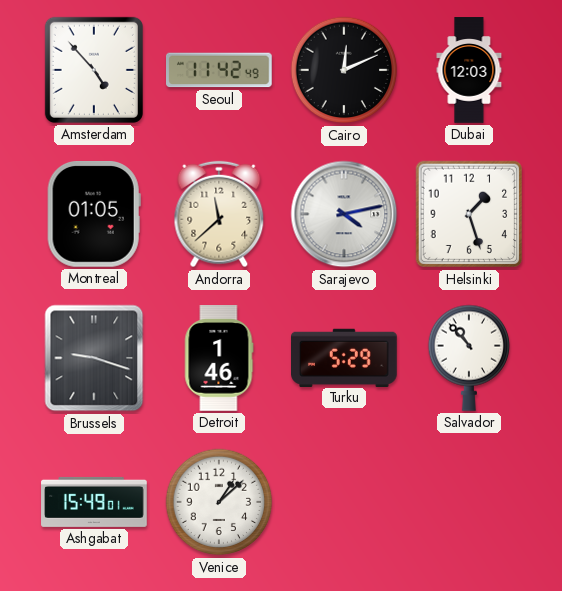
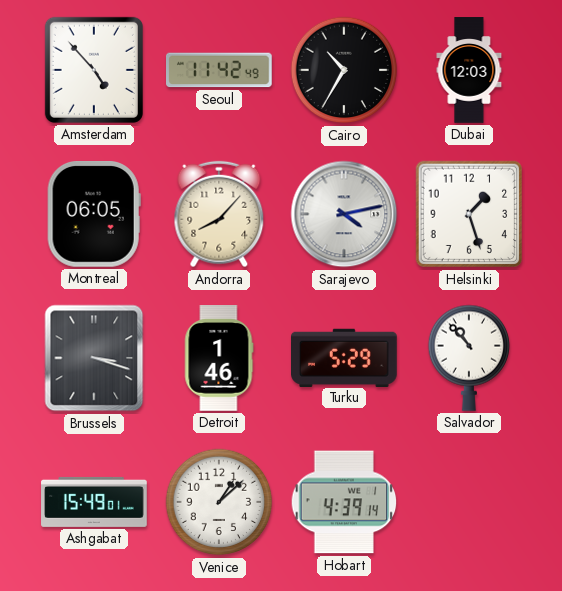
Cairo: 12:11 -> 10:35
Montreal: 01:05 -> 06:05
Andorra: 11:38 -> 8:07
Brussels: 9:18 -> 3:18
Hobart: none -> 4:39
